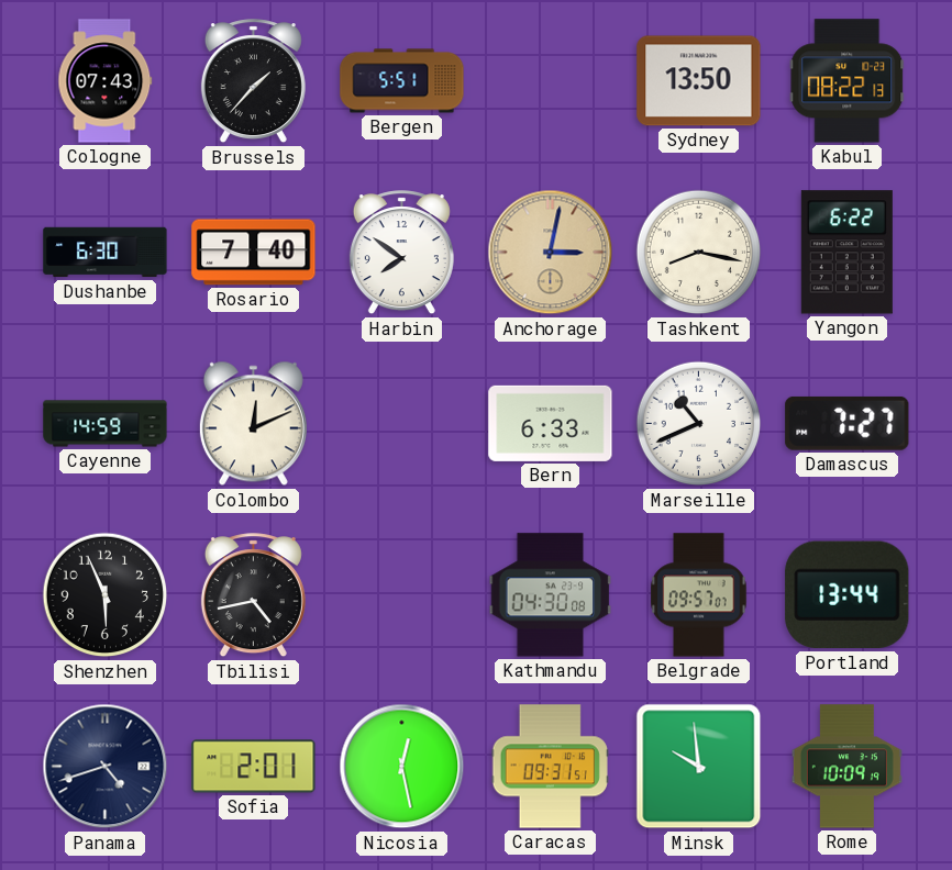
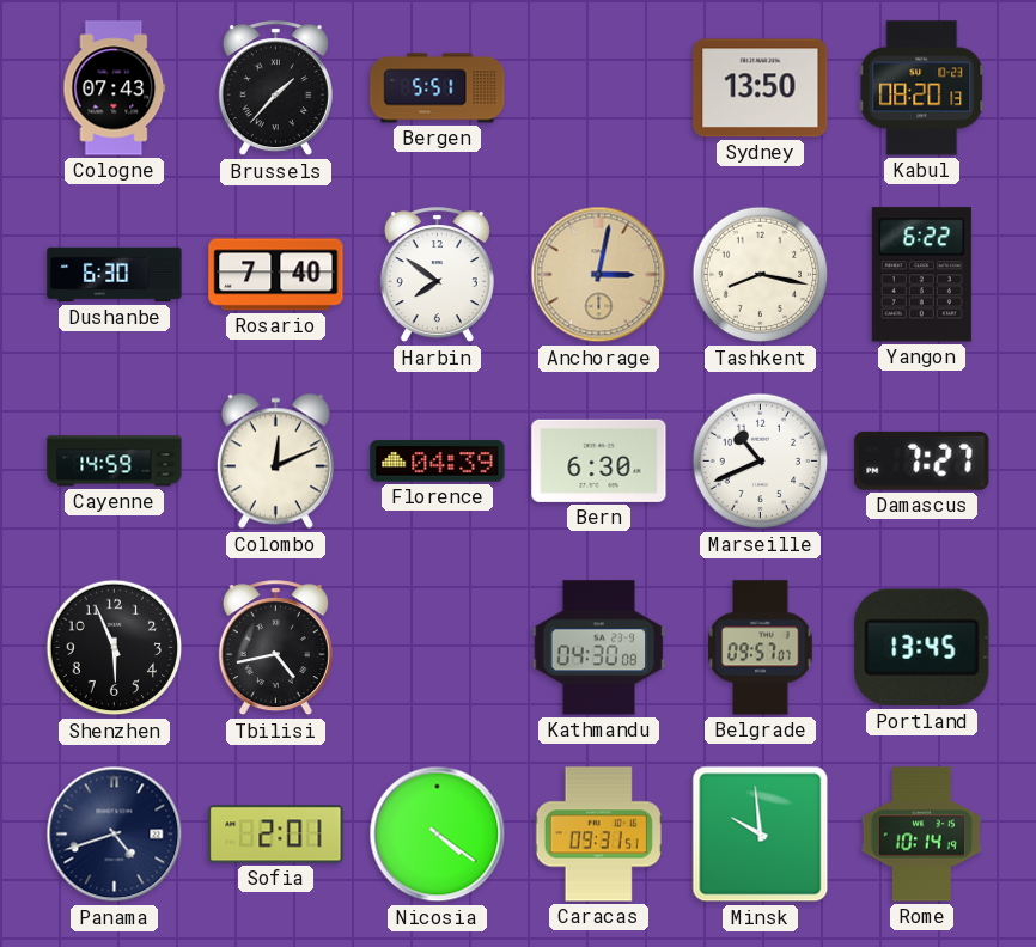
Kabul: 08:22 -> 08:20
Florence: none -> 04:39
Bern: 6:33 -> 6:30
Portland: 13:44 -> 13:45
Nicosia: 12:28 -> 4:21
Rome: 10:09 -> 10:14
